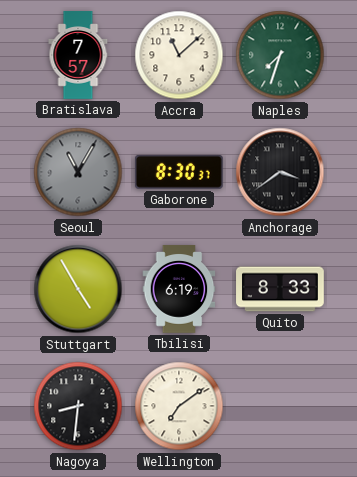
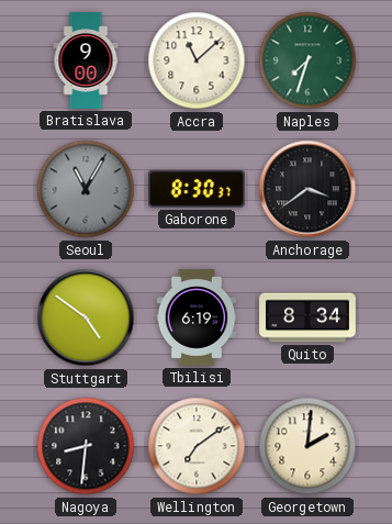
Bratislava: 7:57 -> 9:00
Stuttgart: 4:55 -> 4:51
Quito: 8:33 -> 8:34
Georgetown: none -> 2:01
